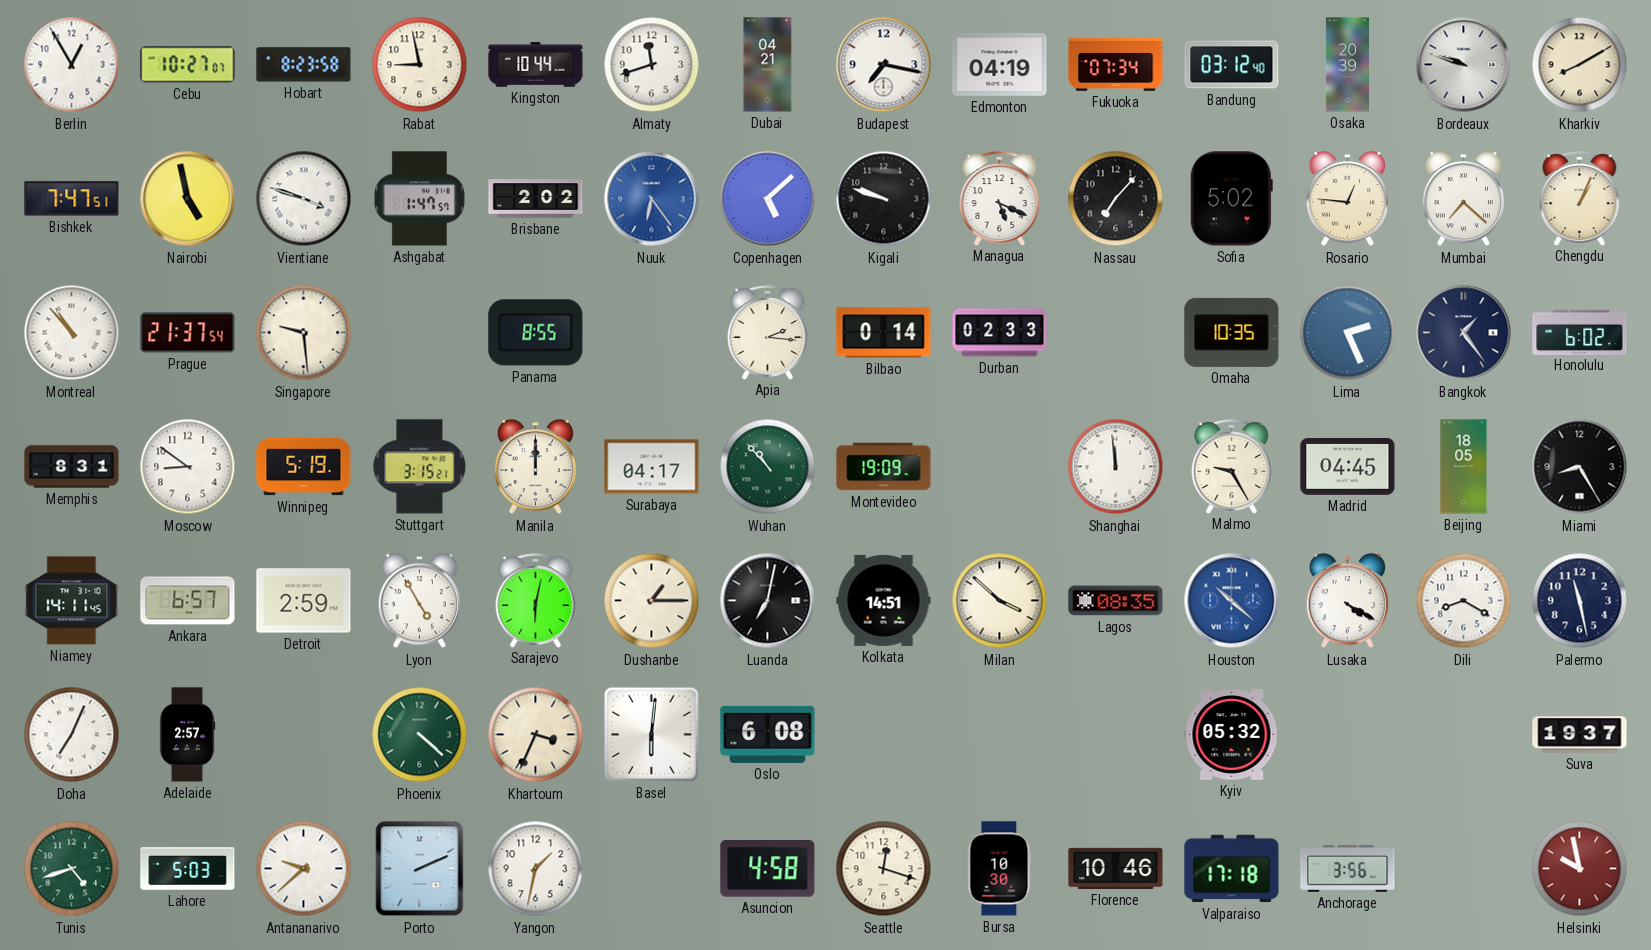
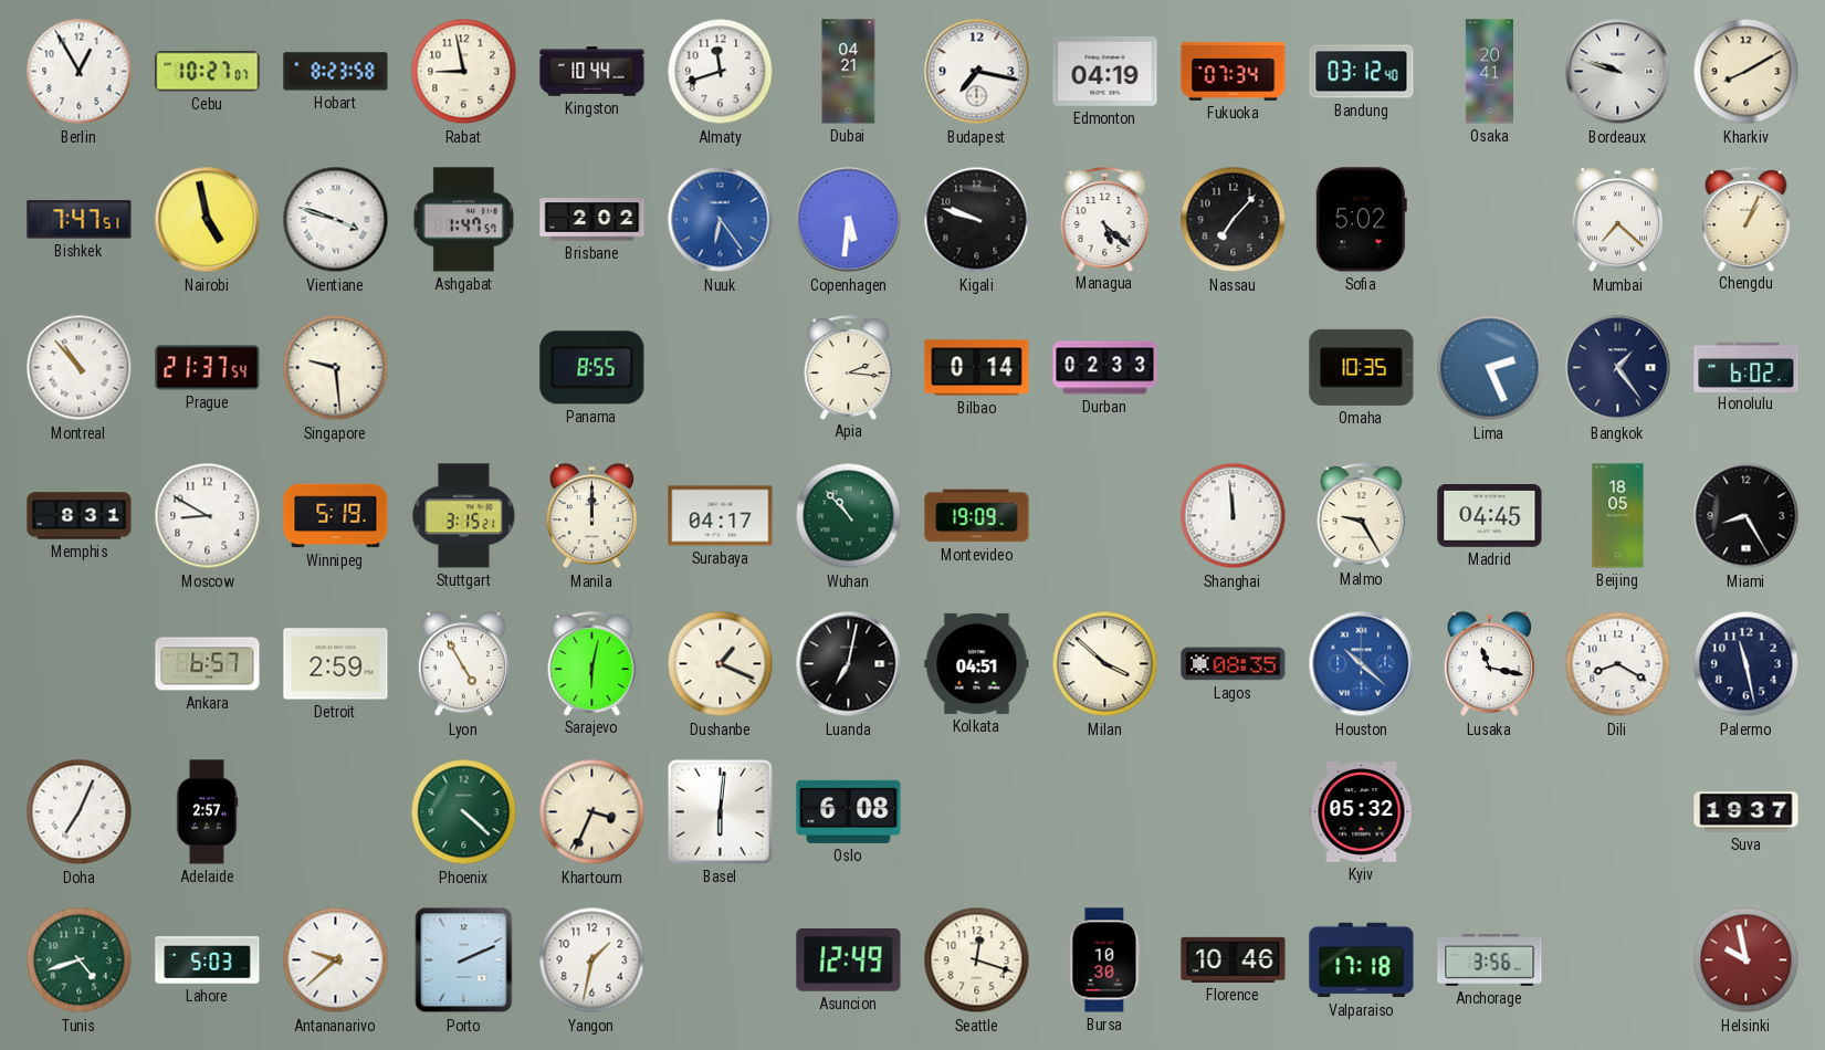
Osaka: 20:39 -> 20:41
Copenhagen: 5:08 -> 5:31
Managua: 5:19 -> 5:22
Rosario: 12:46 -> none
Moscow: 8:51 -> 8:50
Niamey: 14:11 -> none
Dushanbe: 1:15 -> 1:19
Kolkata: 14:51 -> 04:51
Lusaka: 4:20 -> 11:17
Asuncion: 4:58 -> 12:49
